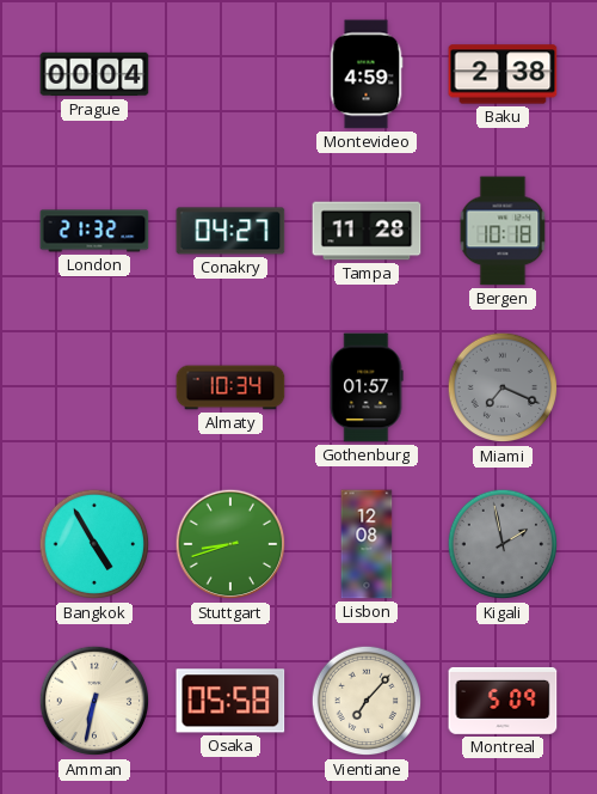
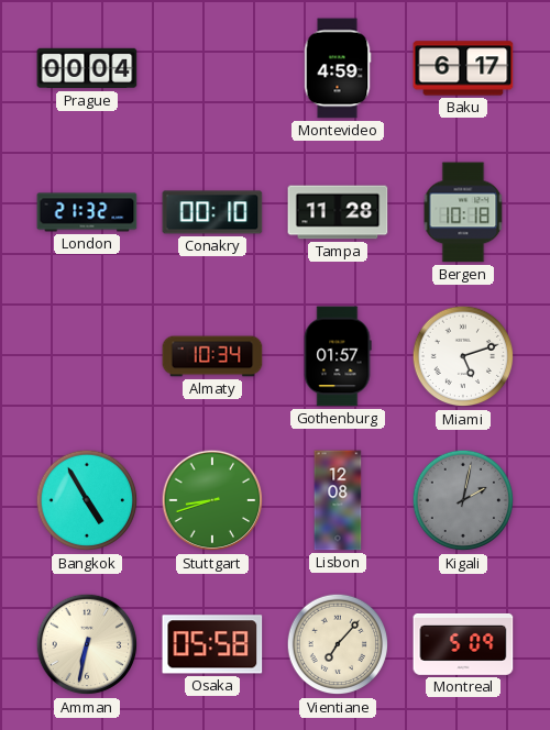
Baku: 2:38 -> 6:17
Conakry: 04:27 -> 00:10
Miami: 7:19 -> 5:12
Miami dial: grey -> white
Kigali: 1:58 -> 2:02
